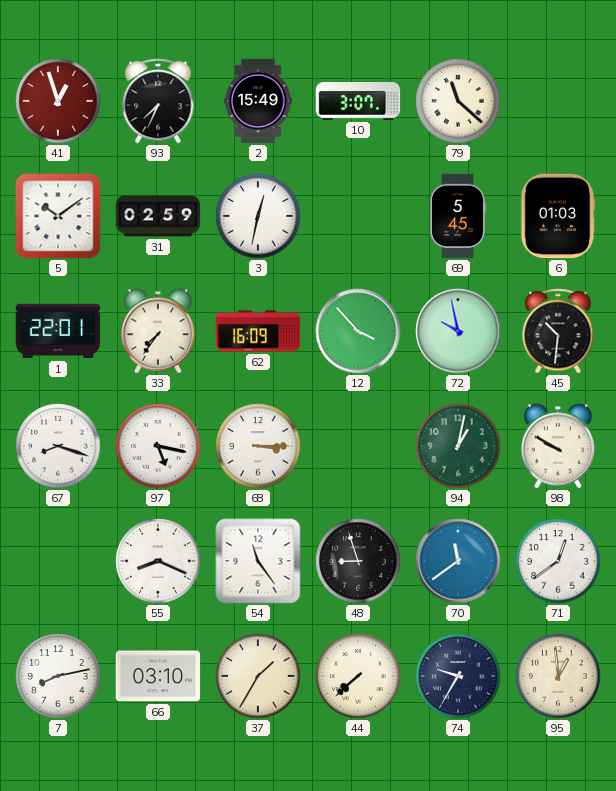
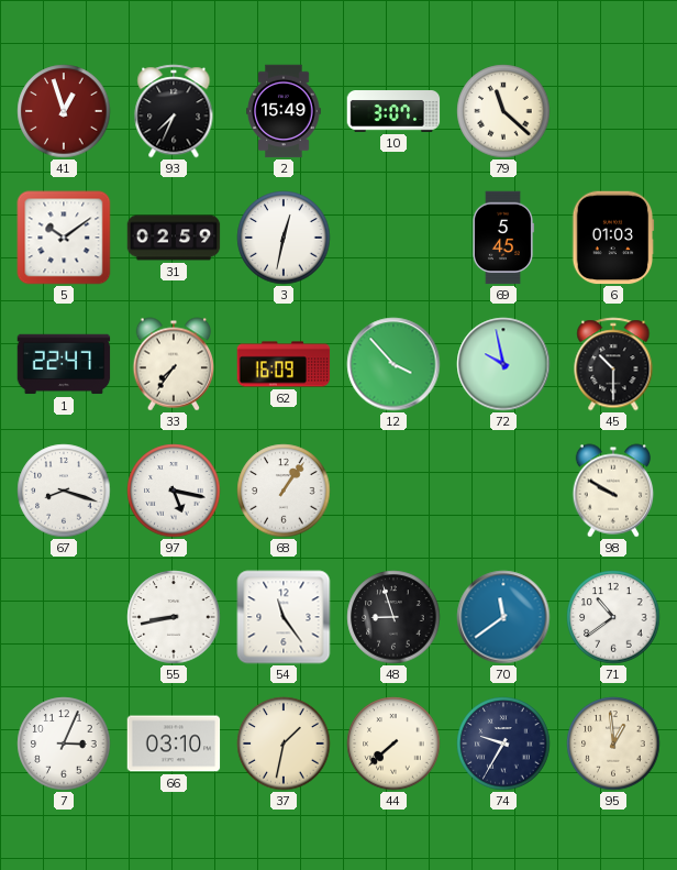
1: 22:01 -> 22:47
45: 10:31 -> 10:30
68: 3:15 -> 1:06
94: 1:02 -> none
55: 8:19 -> 8:43
71: 12:39 -> 10:39
7: 8:13 -> 3:04
37: 1:35 -> 1:32
